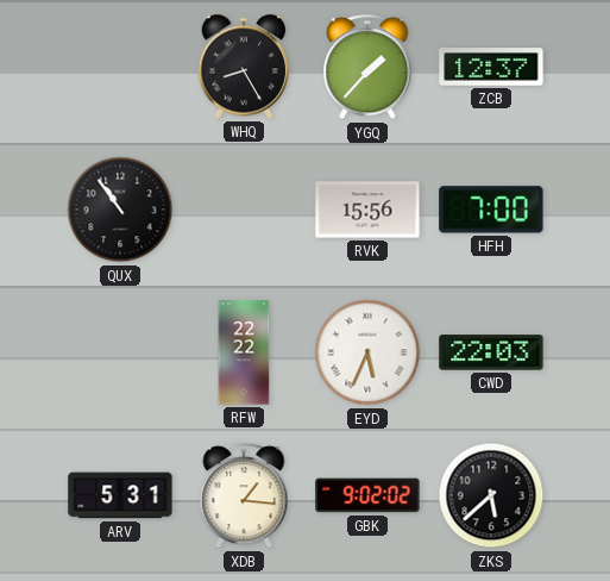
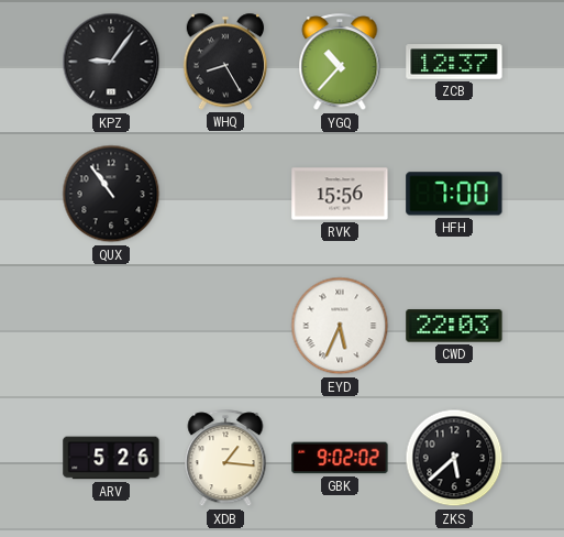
KPZ: none -> 9:06
YGQ: 1:37 -> 10:37
RFW: 22:22 -> none
ARV: 5:31 -> 5:26
